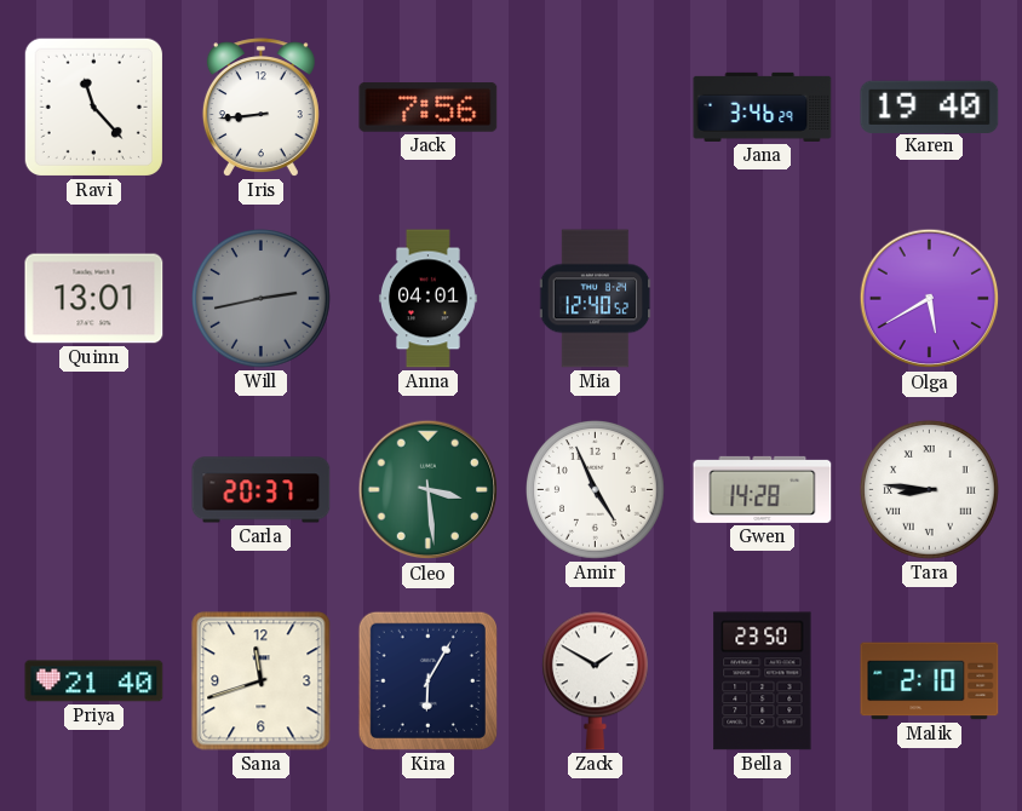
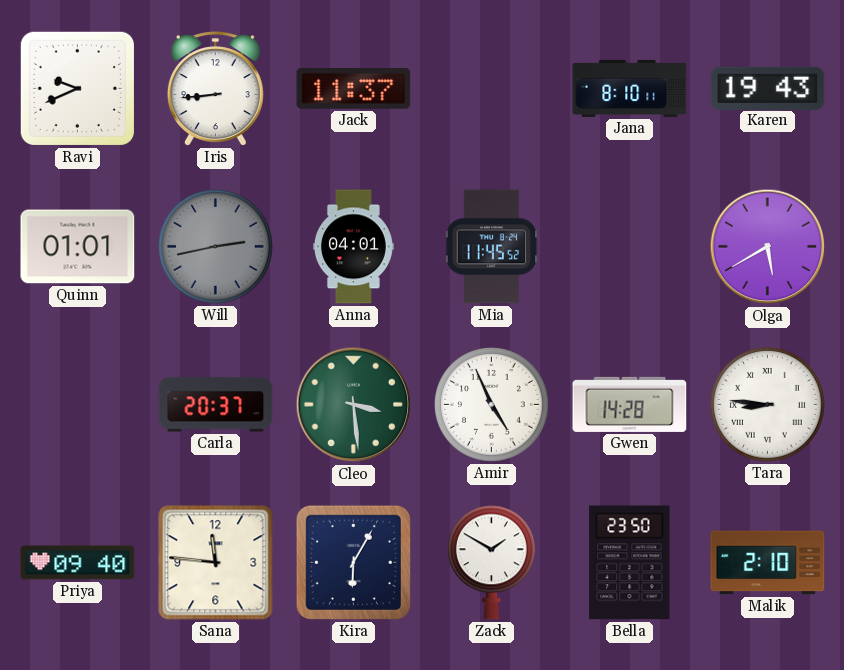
Ravi: 11:23 -> 9:41
Jack: 7:56 -> 11:37
Jana: 3:46 -> 8:10
Karen: 19:40 -> 19:43
Quinn: 13:01 -> 01:01
Mia: 12:40 -> 11:45
Priya: 21:40 -> 09:40
Sana: 11:42 -> 11:46
